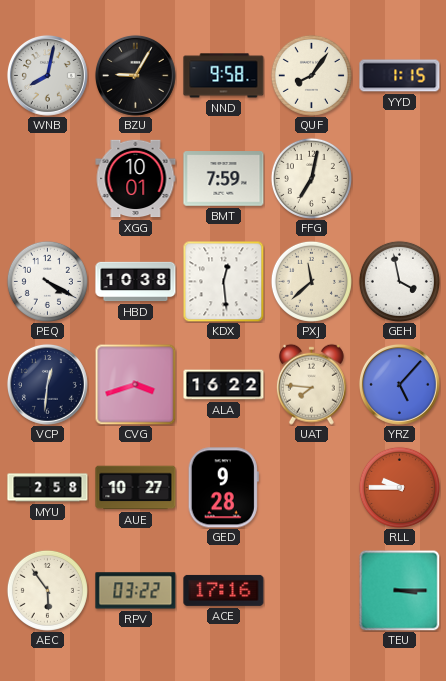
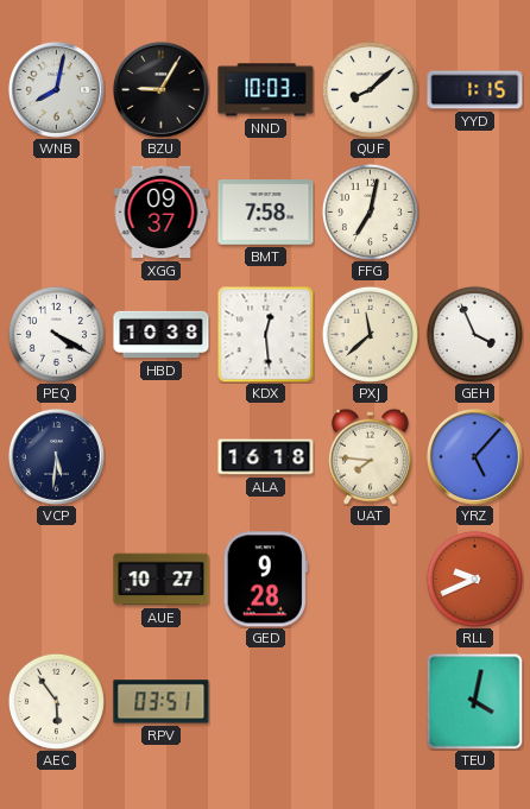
NND: 9:58 -> 10:03
QUF: 8:06 -> 8:08
XGG: 10:01 -> 09:37
BMT: 7:59 -> 7:58
GEH: 3:58 -> 3:56
VCP: 12:31 -> 5:31
CVG: 3:42 -> none
ALA: 16:22 -> 16:18
MYU: 2:58 -> none
RLL: 9:45 -> 9:41
RPV: 03:22 -> 03:51
ACE: 17:16 -> none
TEU: 3:15 -> 4:02
